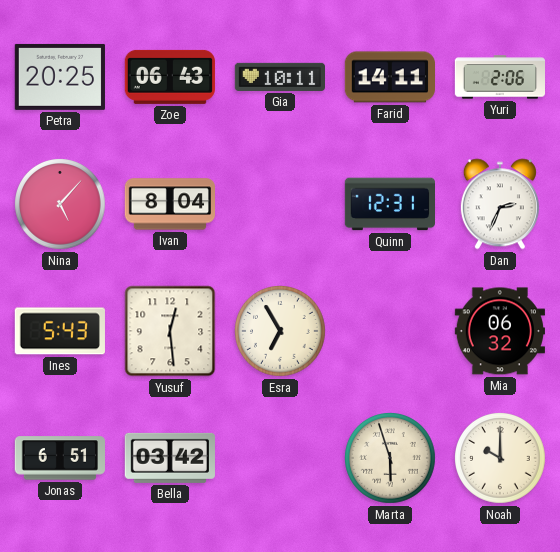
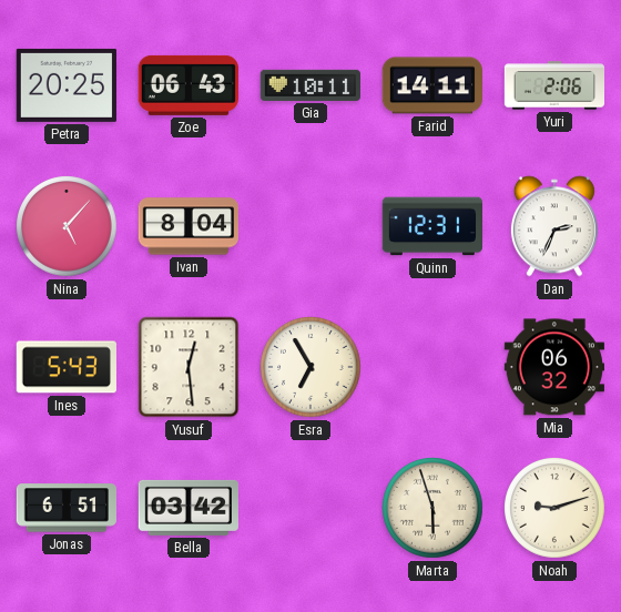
Noah: 10:00 -> 9:12
